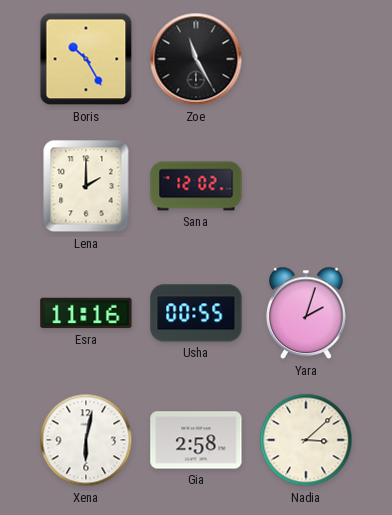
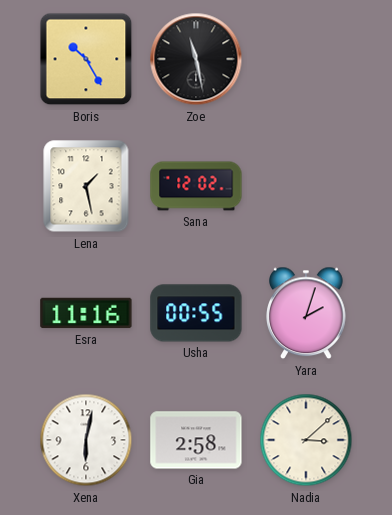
Zoe: 11:25 -> 11:28
Lena: 2:00 -> 1:28
